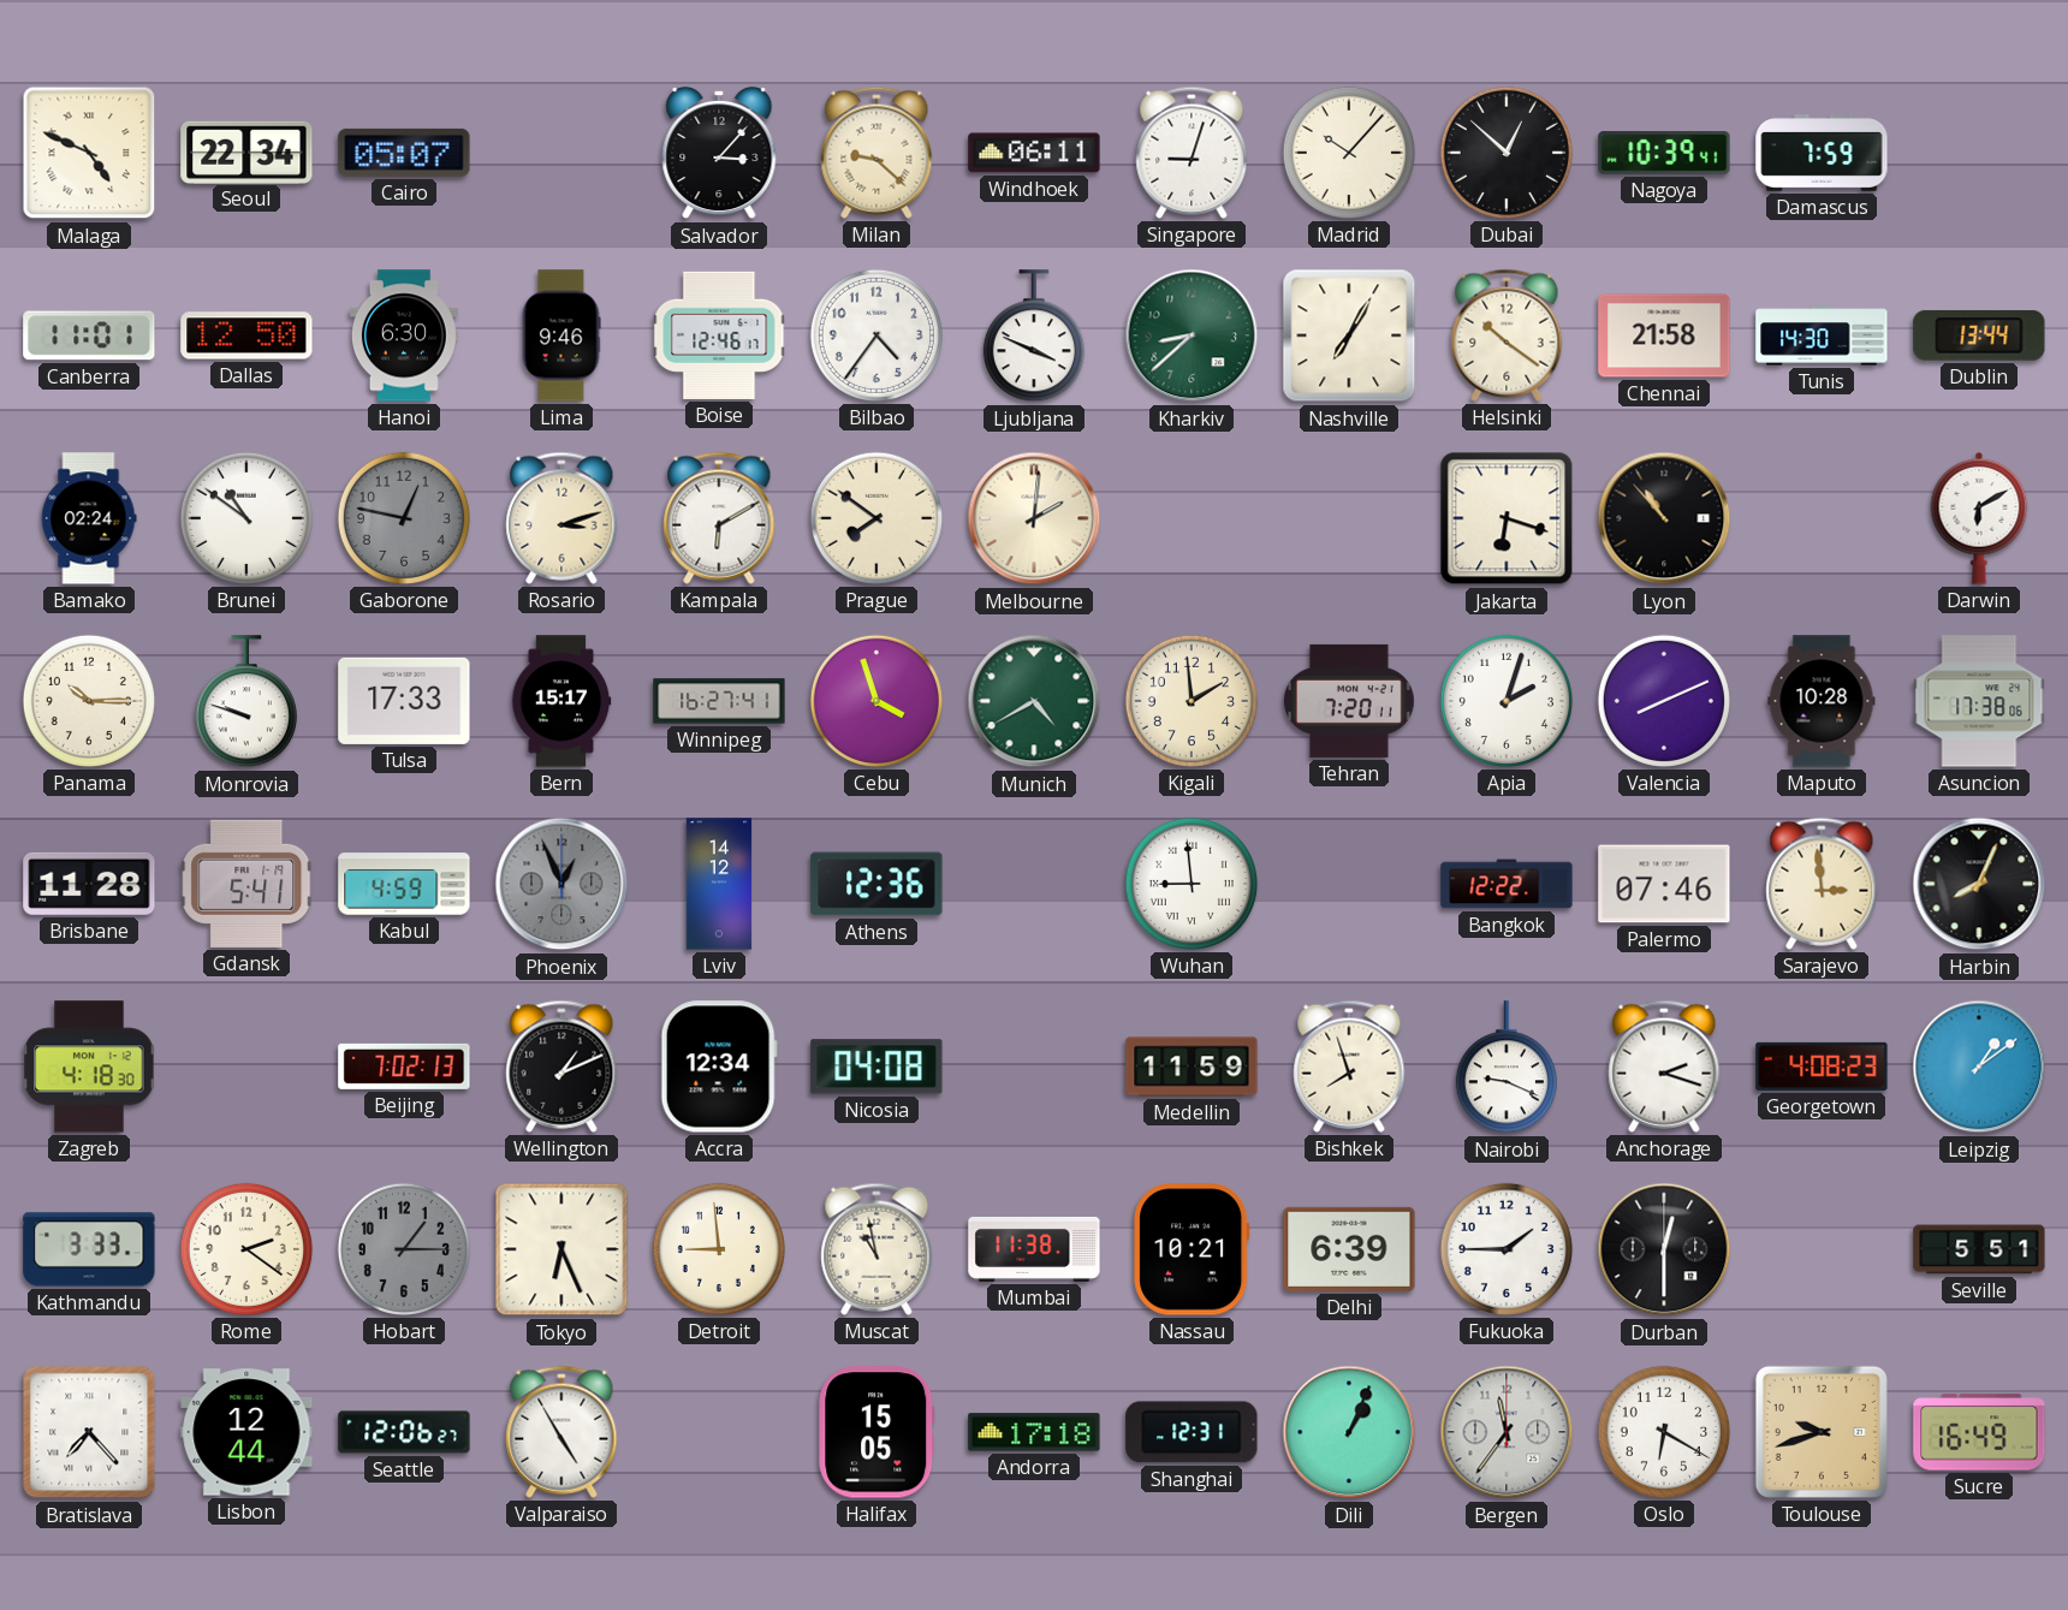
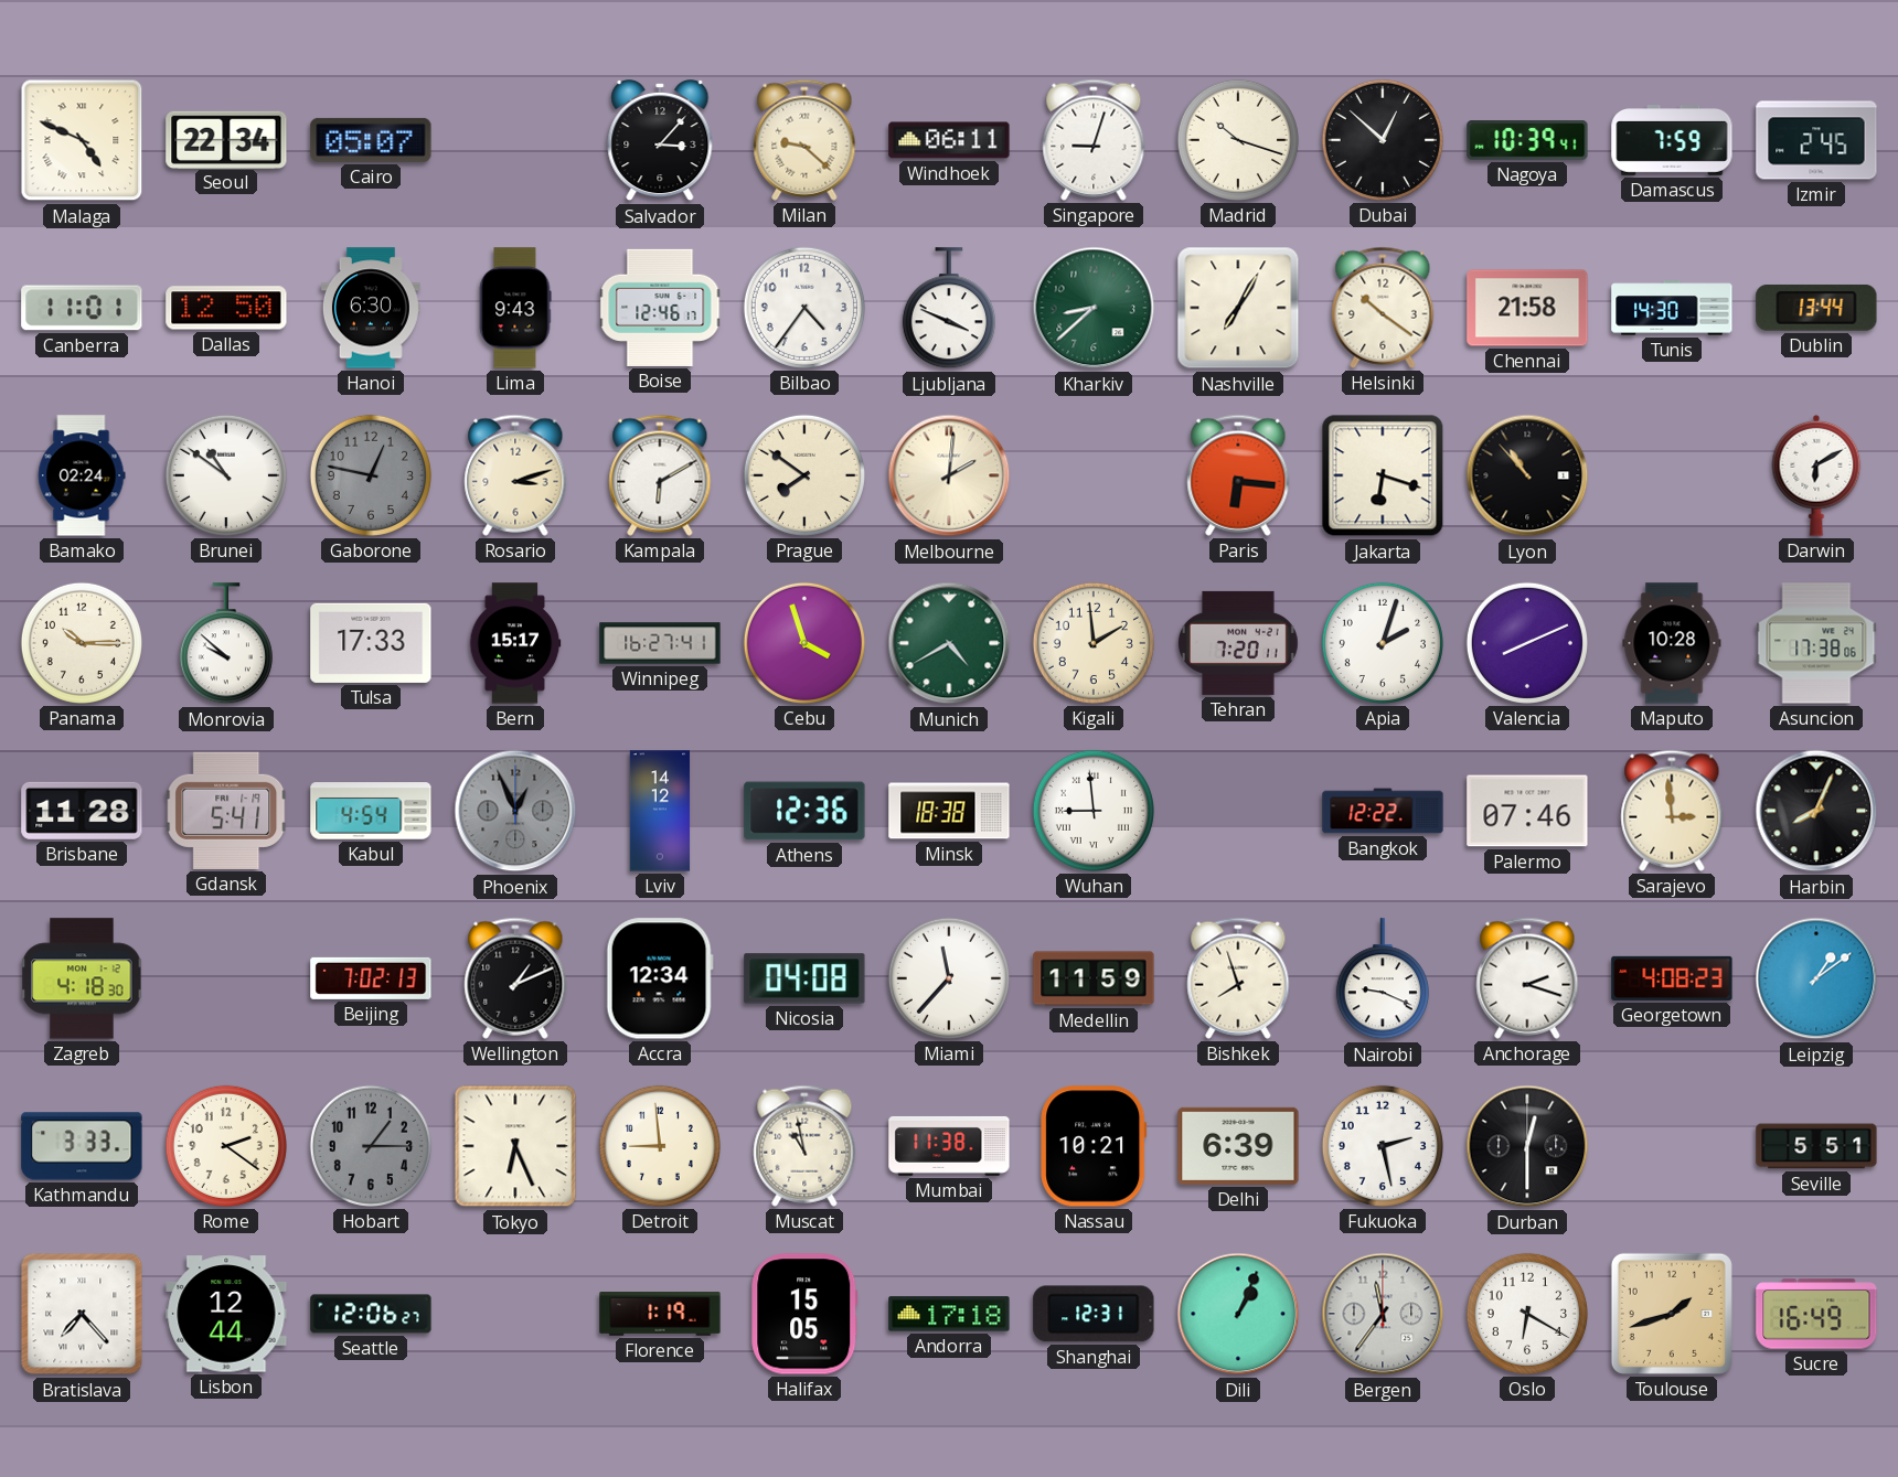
Madrid: 10:07 -> 10:18
Izmir: none -> 2:45
Lima: 9:46 -> 9:43
Paris: none -> 6:16
Monrovia: 9:48 -> 9:52
Kabul: 4:59 -> 4:54
Minsk: none -> 18:38
Miami: none -> 11:37
Fukuoka: 1:45 -> 2:28
Valparaiso: 4:55 -> none
Florence: none -> 1:19
Toulouse: 9:42 -> 1:42
